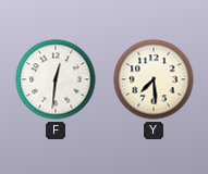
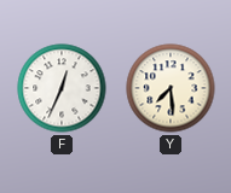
F: 12:31 -> 12:34
